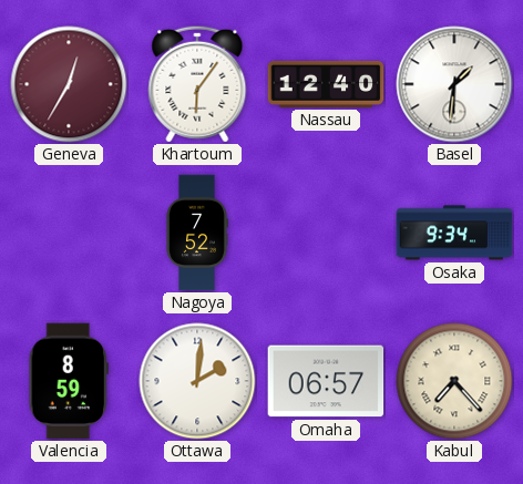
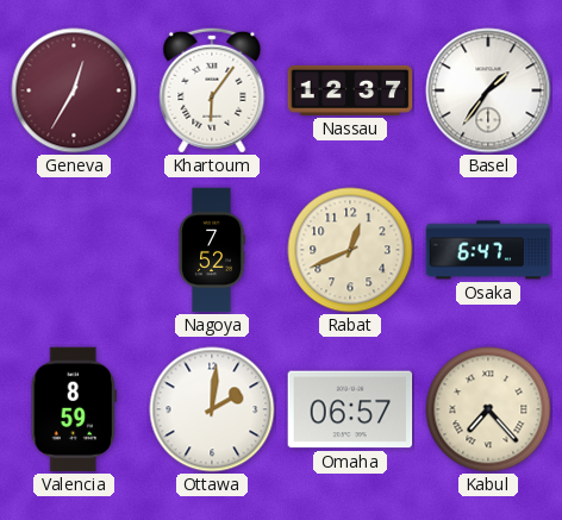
Nassau: 12:40 -> 12:37
Basel: 1:31 -> 1:36
Rabat: none -> 12:41
Osaka: 9:34 -> 6:47
